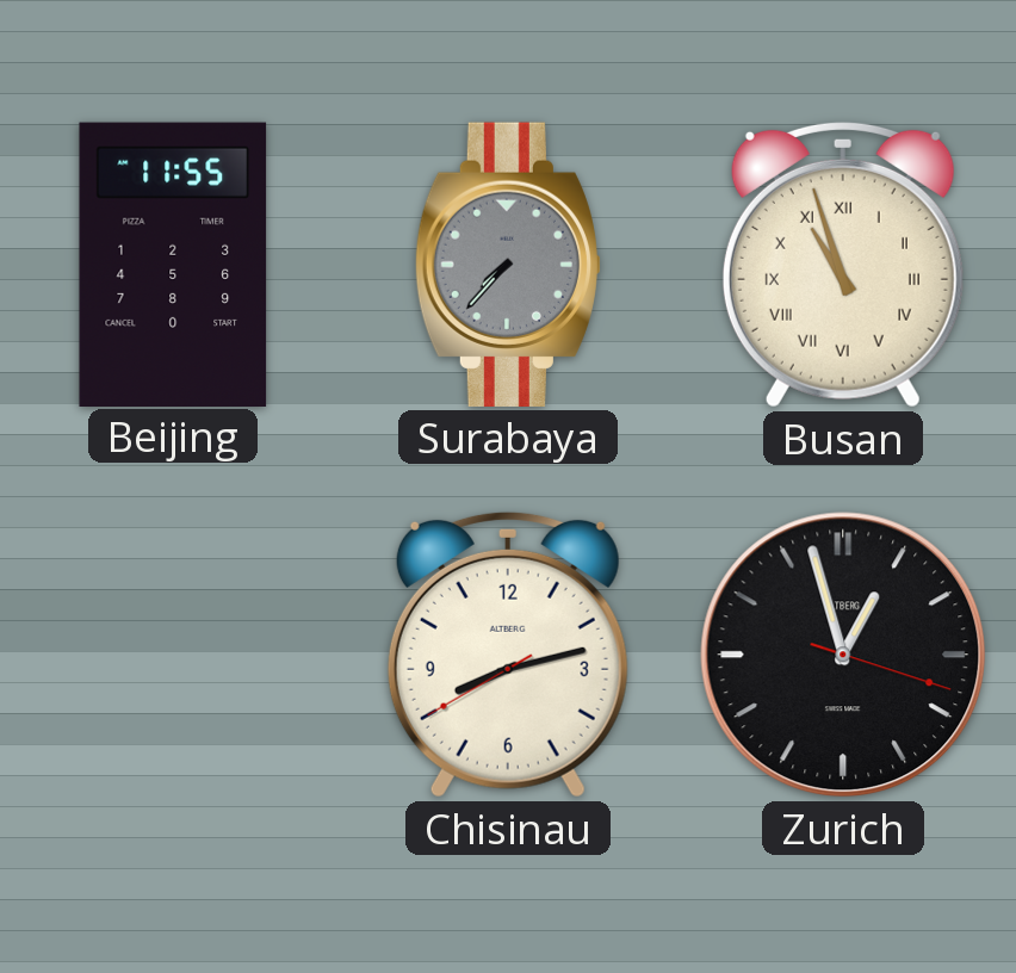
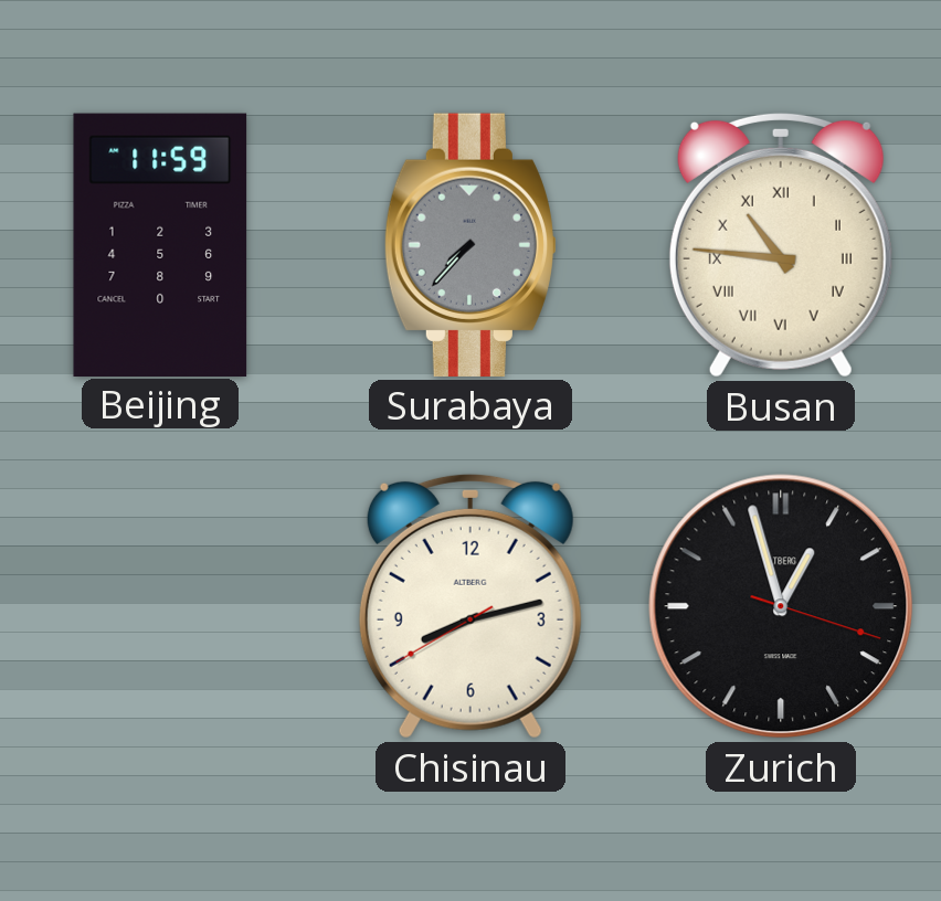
Beijing: 11:55 -> 11:59
Busan: 10:57 -> 10:46
